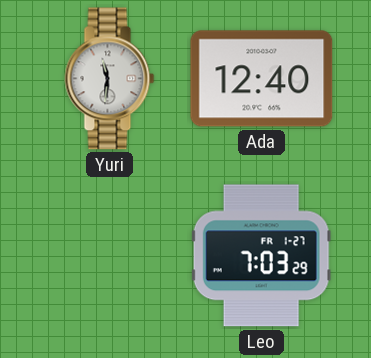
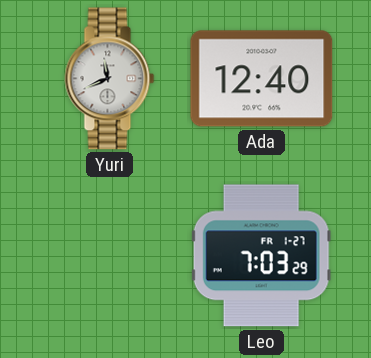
Yuri: 11:31 -> 11:41
